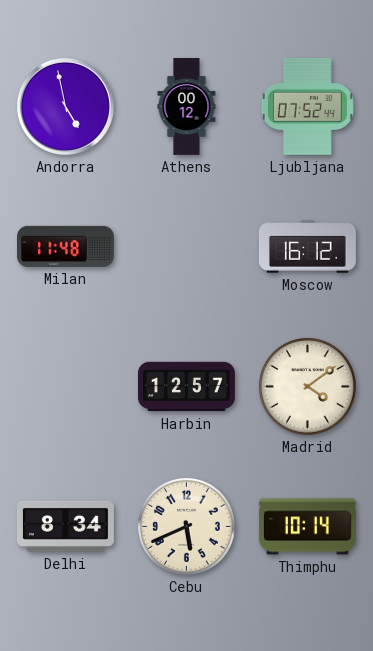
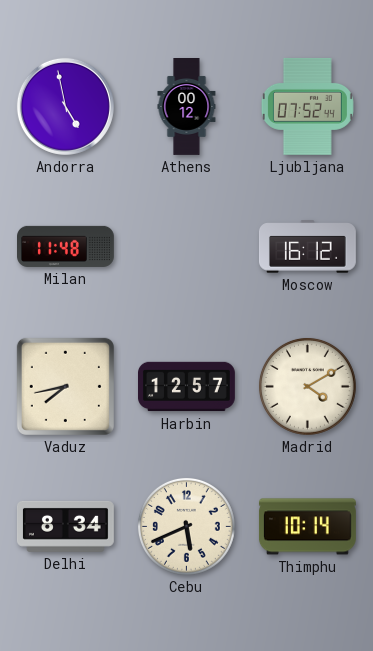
Vaduz: none -> 7:43
Madrid: 4:09 -> 4:10
